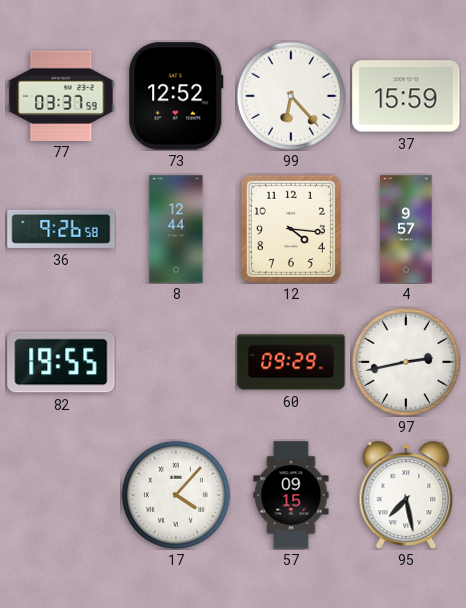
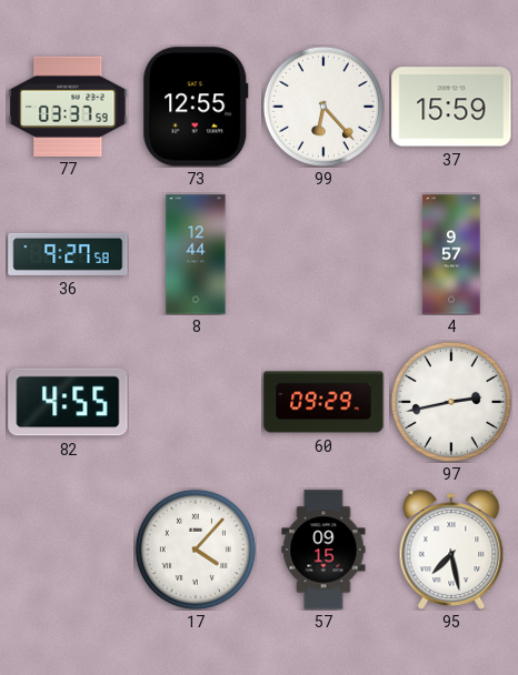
73: 12:52 -> 12:55
36: 9:26 -> 9:27
12: 4:16 -> none
82: 19:55 -> 4:55
